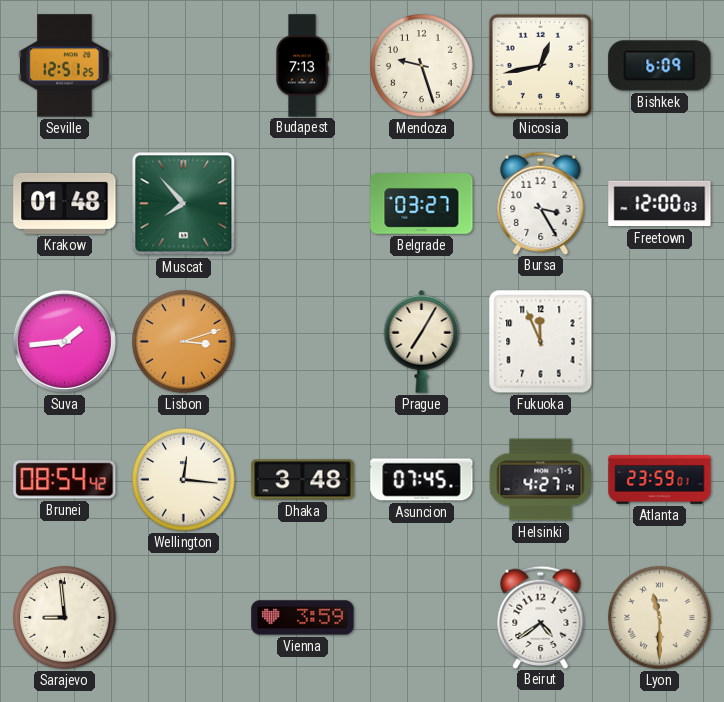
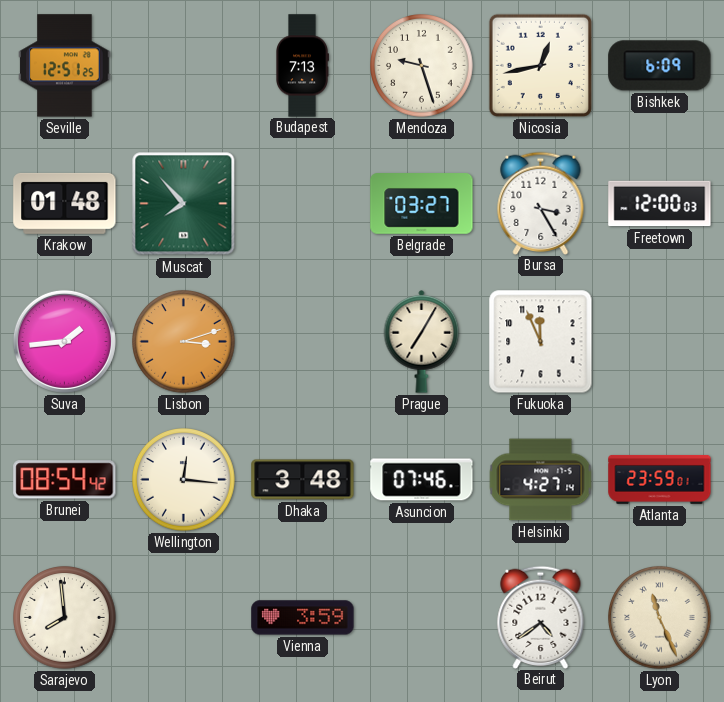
Asuncion: 07:45 -> 07:46
Sarajevo: 8:59 -> 7:59
Lyon: 11:30 -> 11:26
